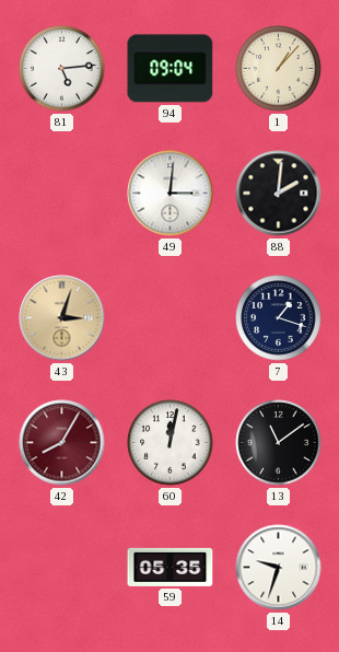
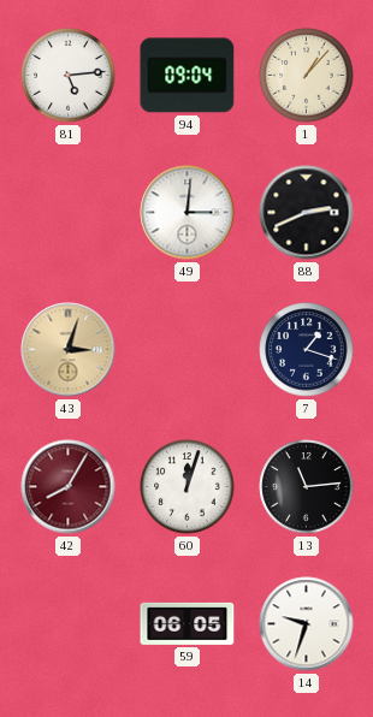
88: 2:01 -> 2:41
60: 12:02 -> 12:03
13: 11:09 -> 11:14
59: 05:35 -> 06:05
